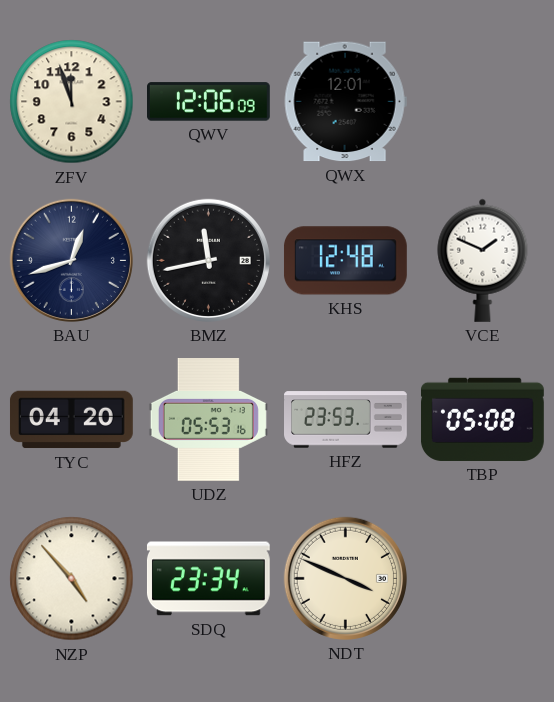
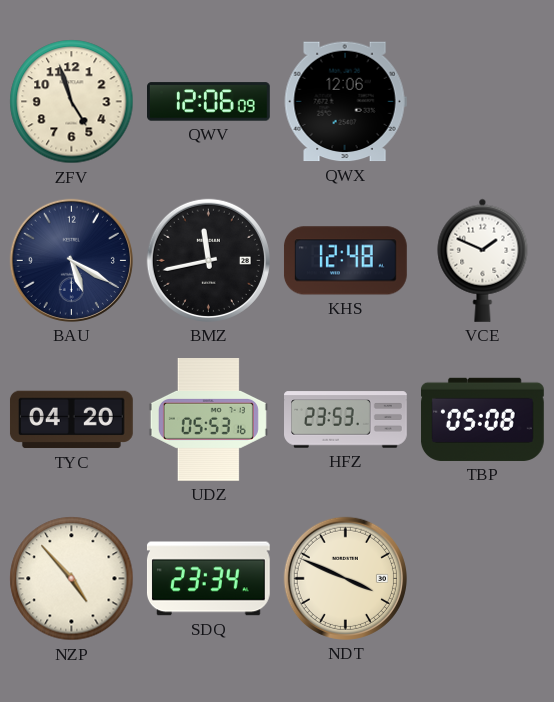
ZFV: 11:57 -> 4:57
QWX: 12:01 -> 12:06
BAU: 12:42 -> 5:20
